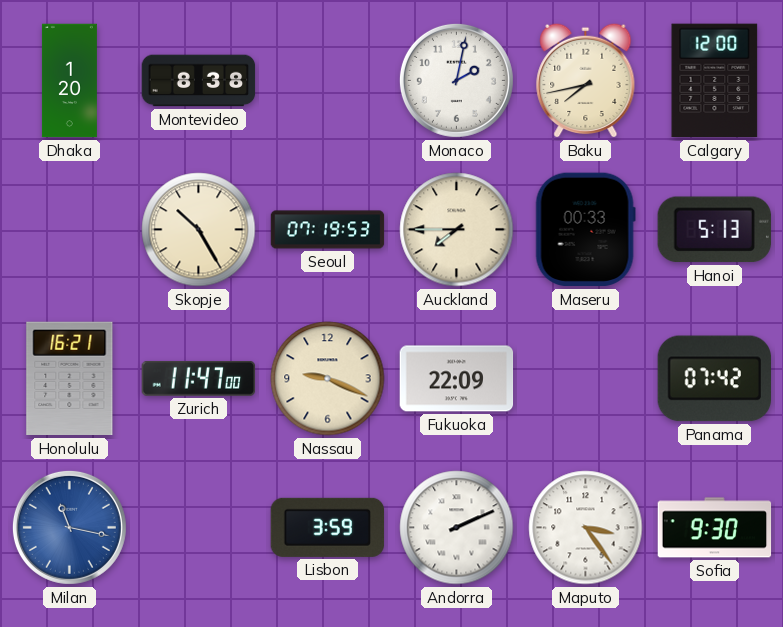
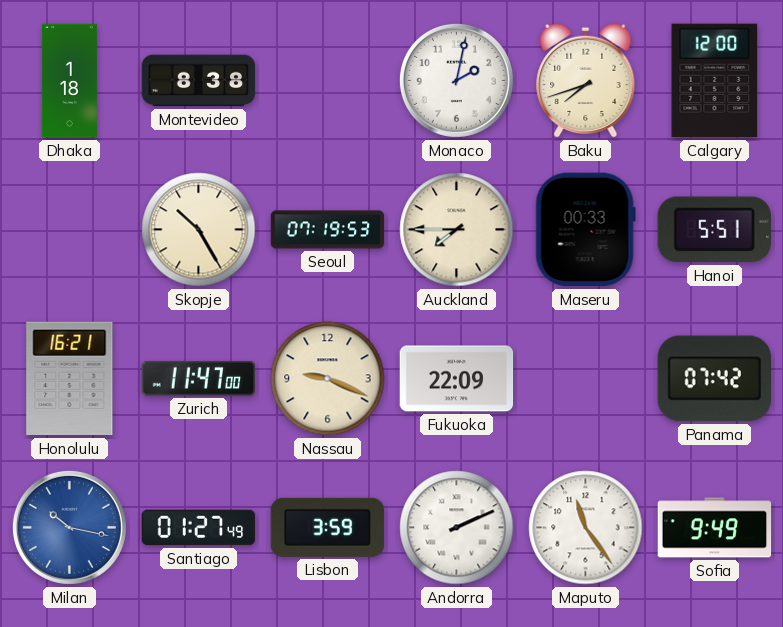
Dhaka: 1:20 -> 1:18
Baku: 7:43 -> 7:42
Hanoi: 5:13 -> 5:51
Milan: 11:17 -> 10:17
Santiago: none -> 01:27
Maputo: 3:24 -> 11:24
Sofia: 9:30 -> 9:49
